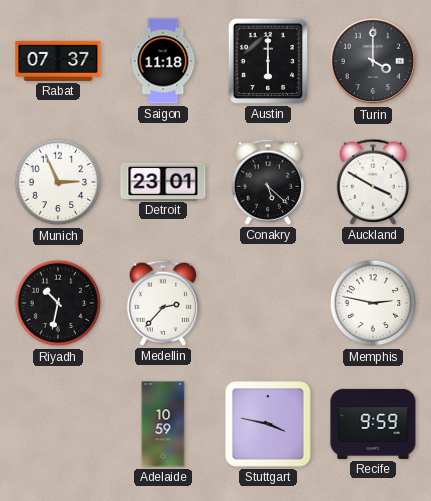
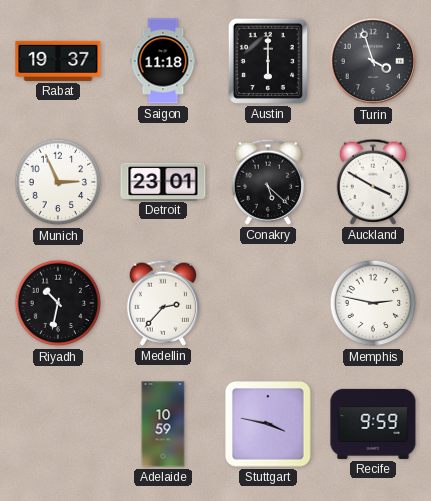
Rabat: 07:37 -> 19:37
Turin: 4:00 -> 3:57
